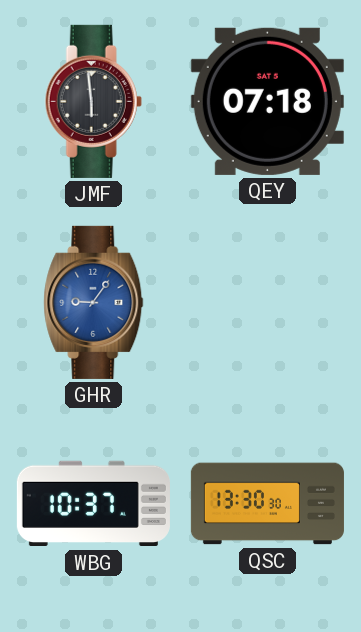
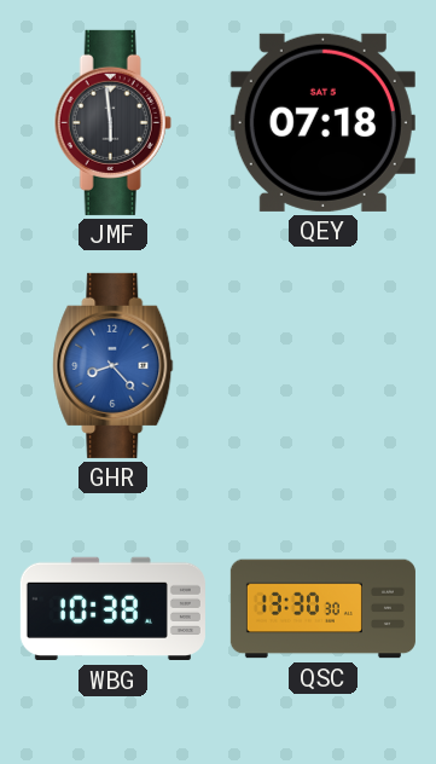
GHR: 9:06 -> 8:23
WBG: 10:37 -> 10:38
